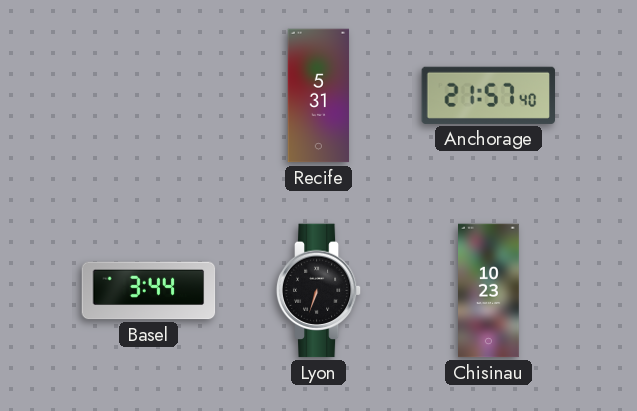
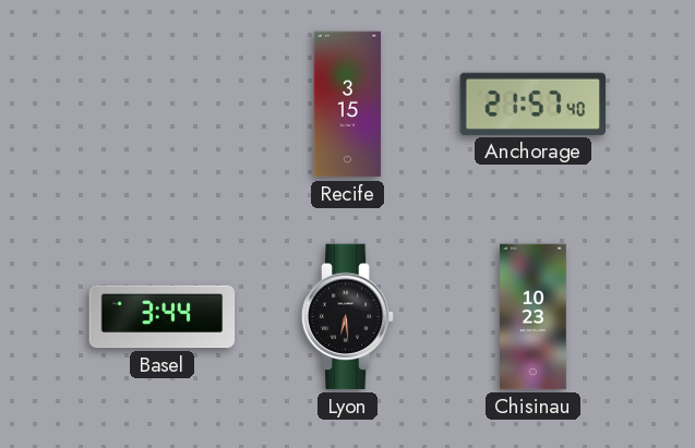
Recife: 5:31 -> 3:15
Lyon: 6:33 -> 6:29
